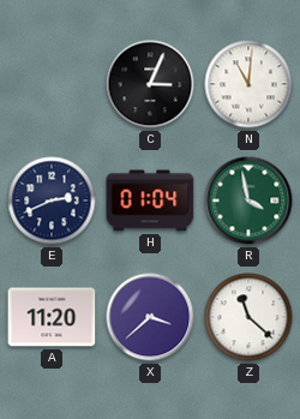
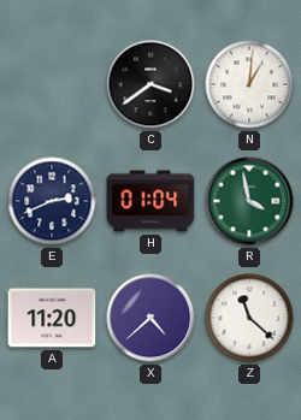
C: 3:04 -> 3:39
N: 11:01 -> 1:01
X: 3:38 -> 4:38
